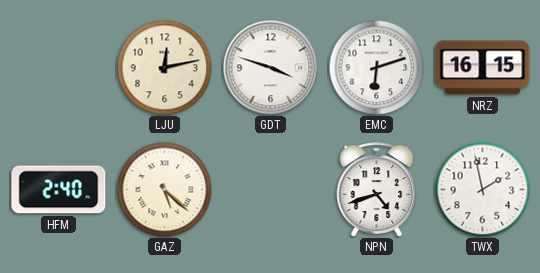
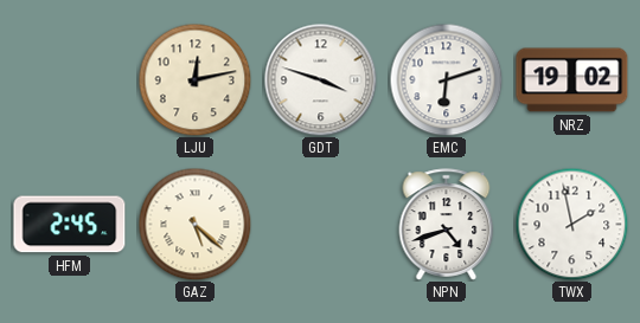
NRZ: 16:15 -> 19:02
HFM: 2:40 -> 2:45
